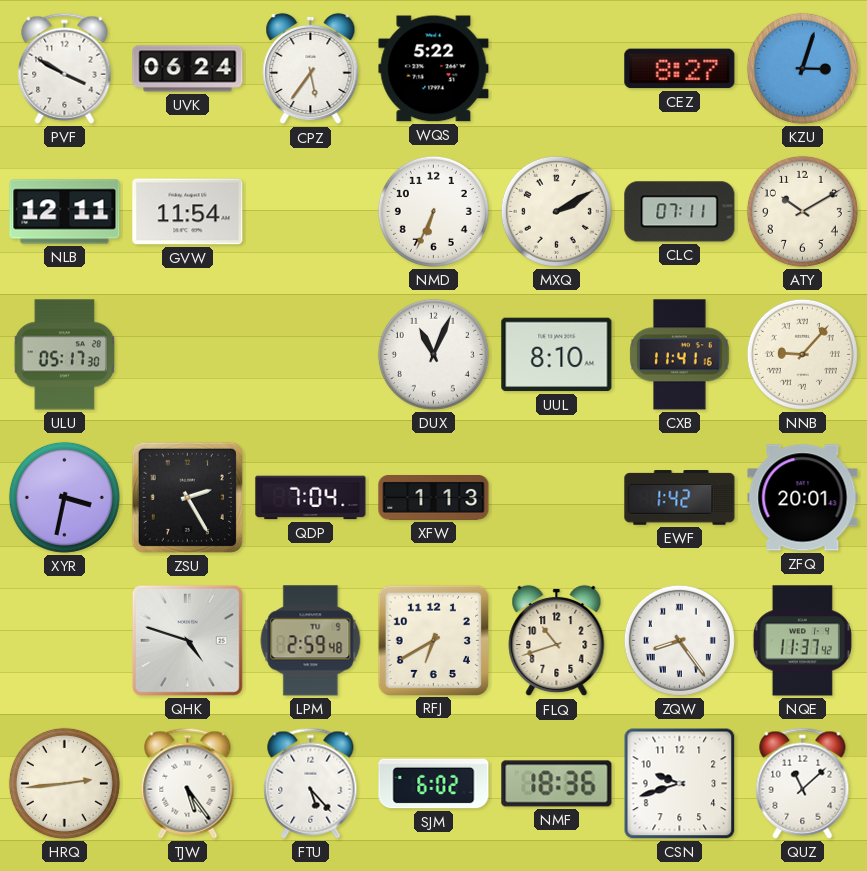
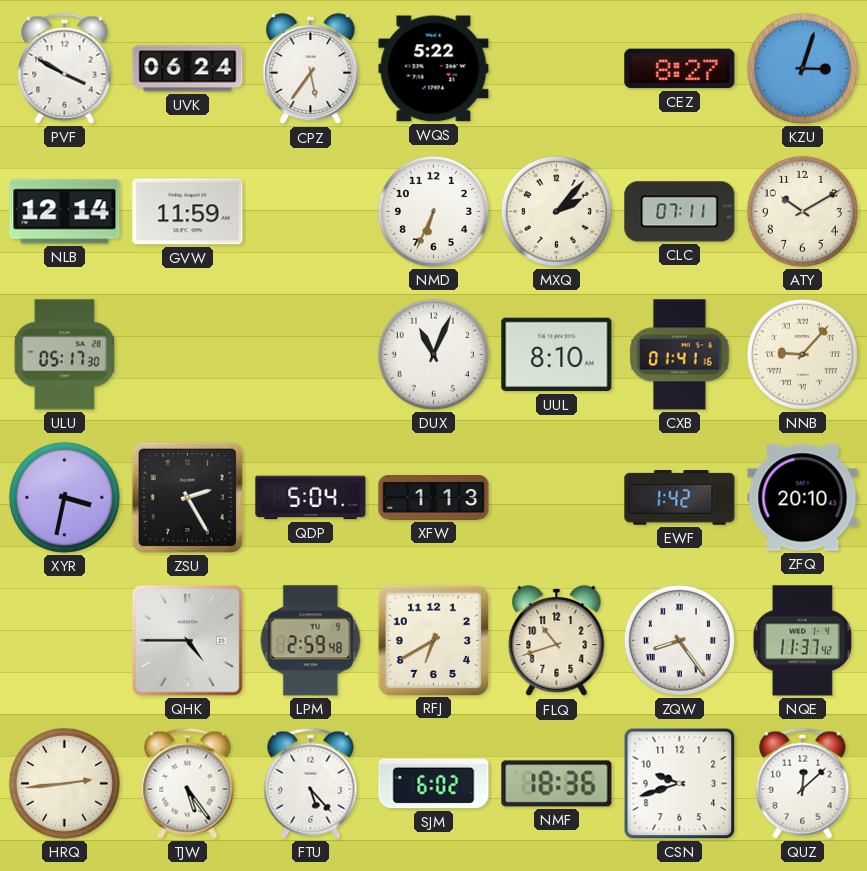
NLB: 12:11 -> 12:14
GVW: 11:54 -> 11:59
MXQ: 2:10 -> 2:07
CXB: 11:41 -> 01:41
QDP: 7:04 -> 5:04
ZFQ: 20:01 -> 20:10
QHK: 4:48 -> 4:45
QUZ: 11:08 -> 12:08
